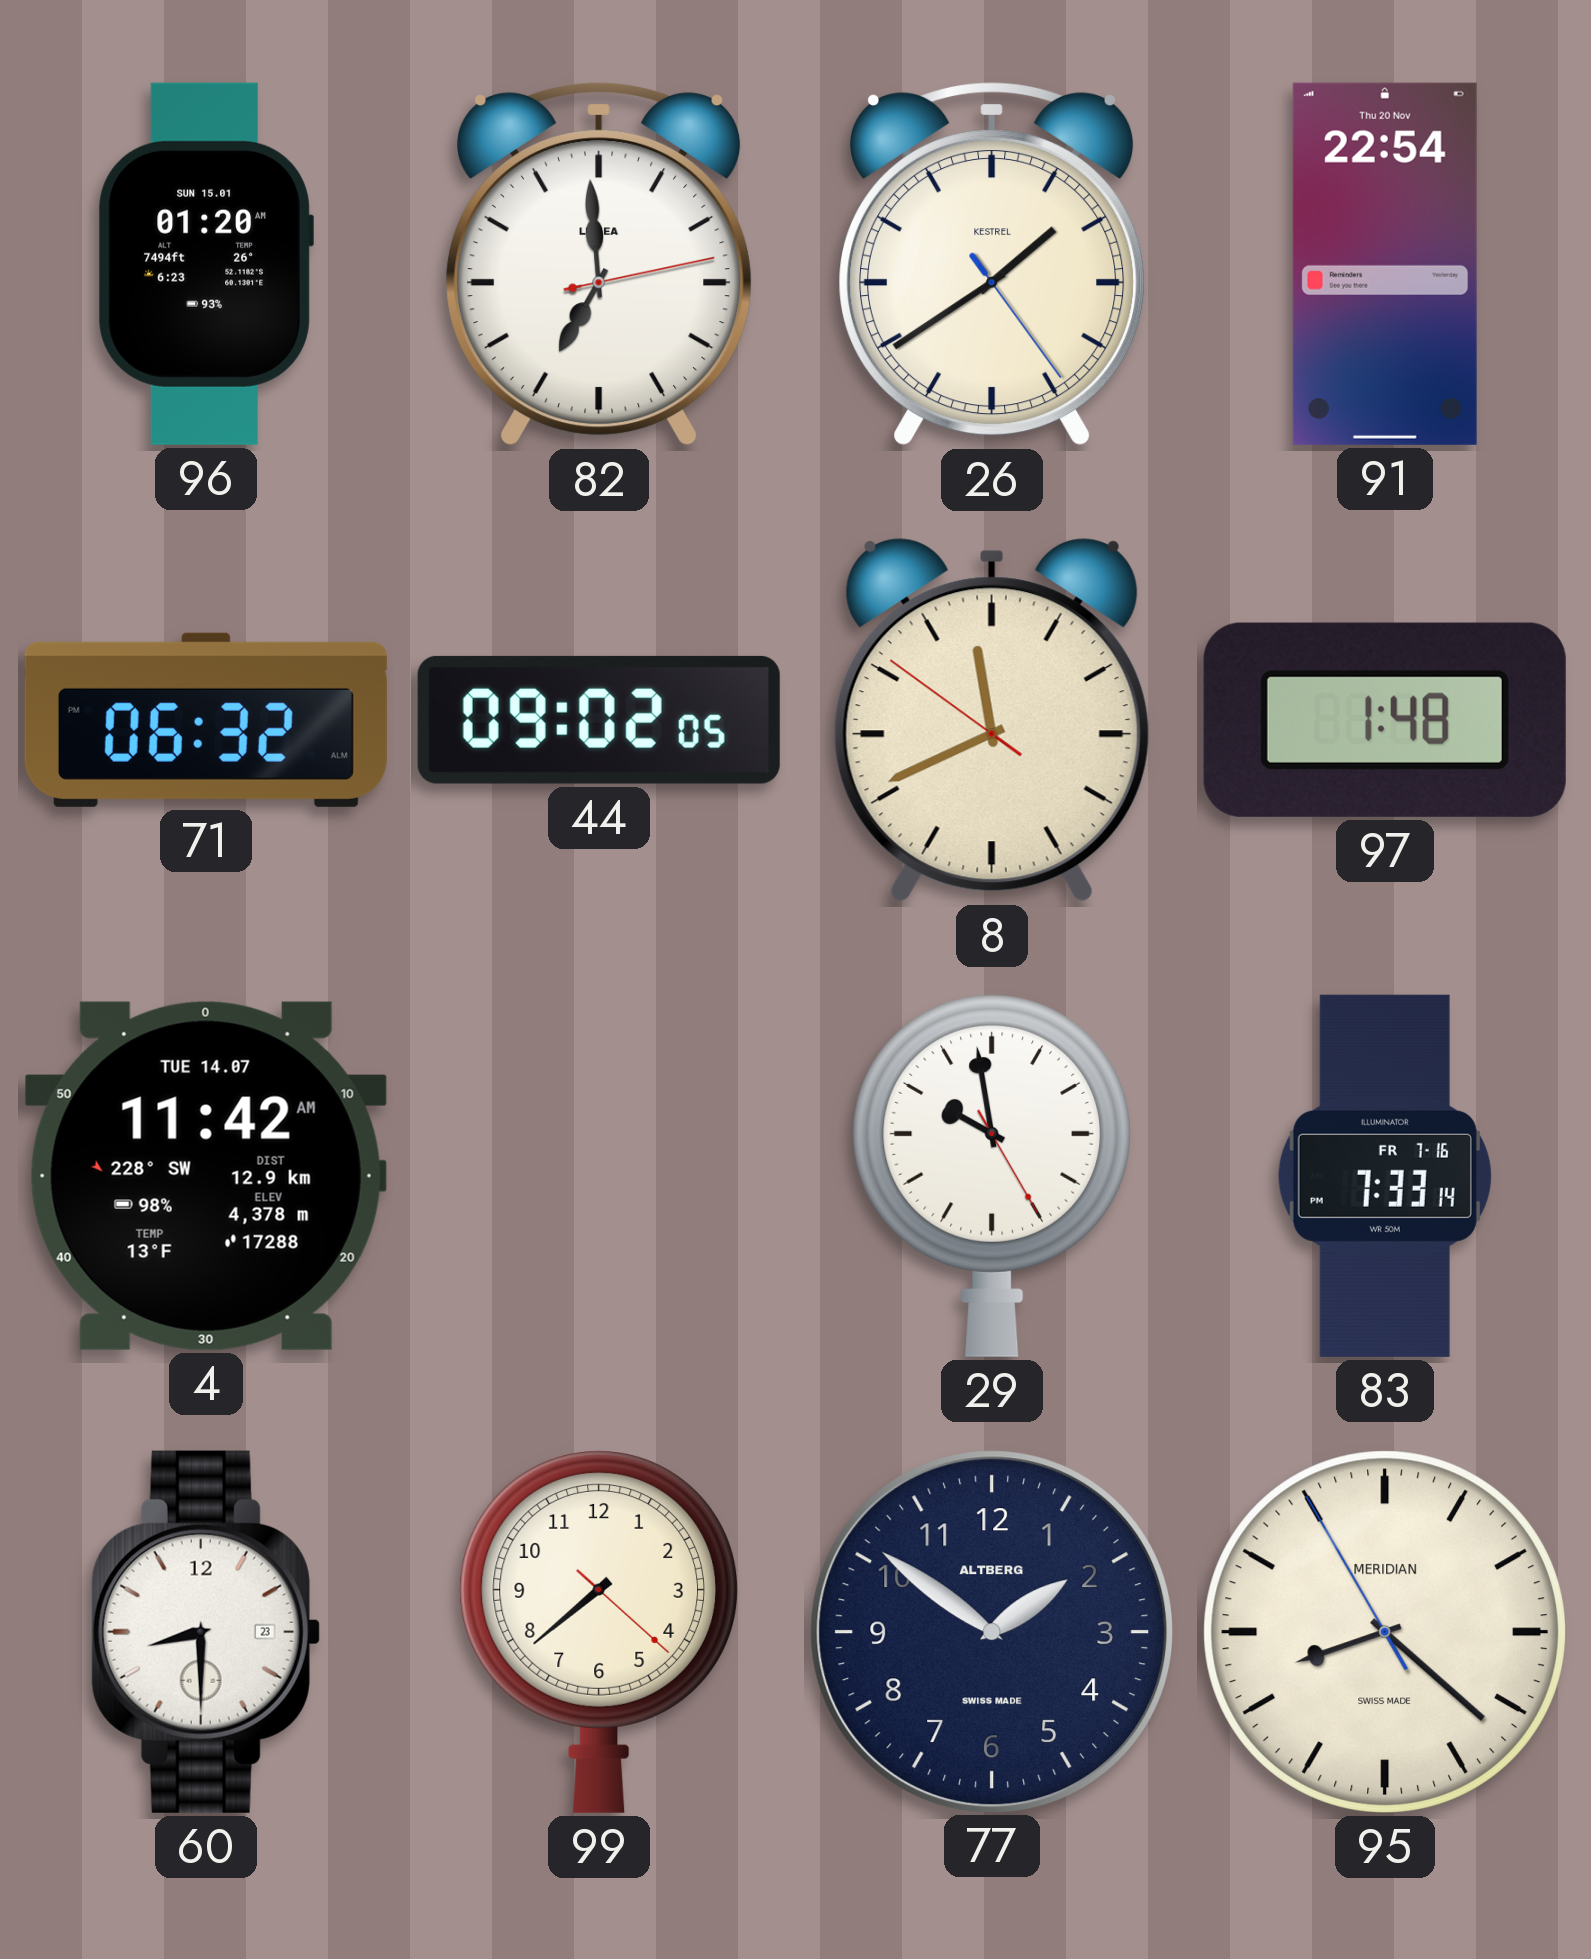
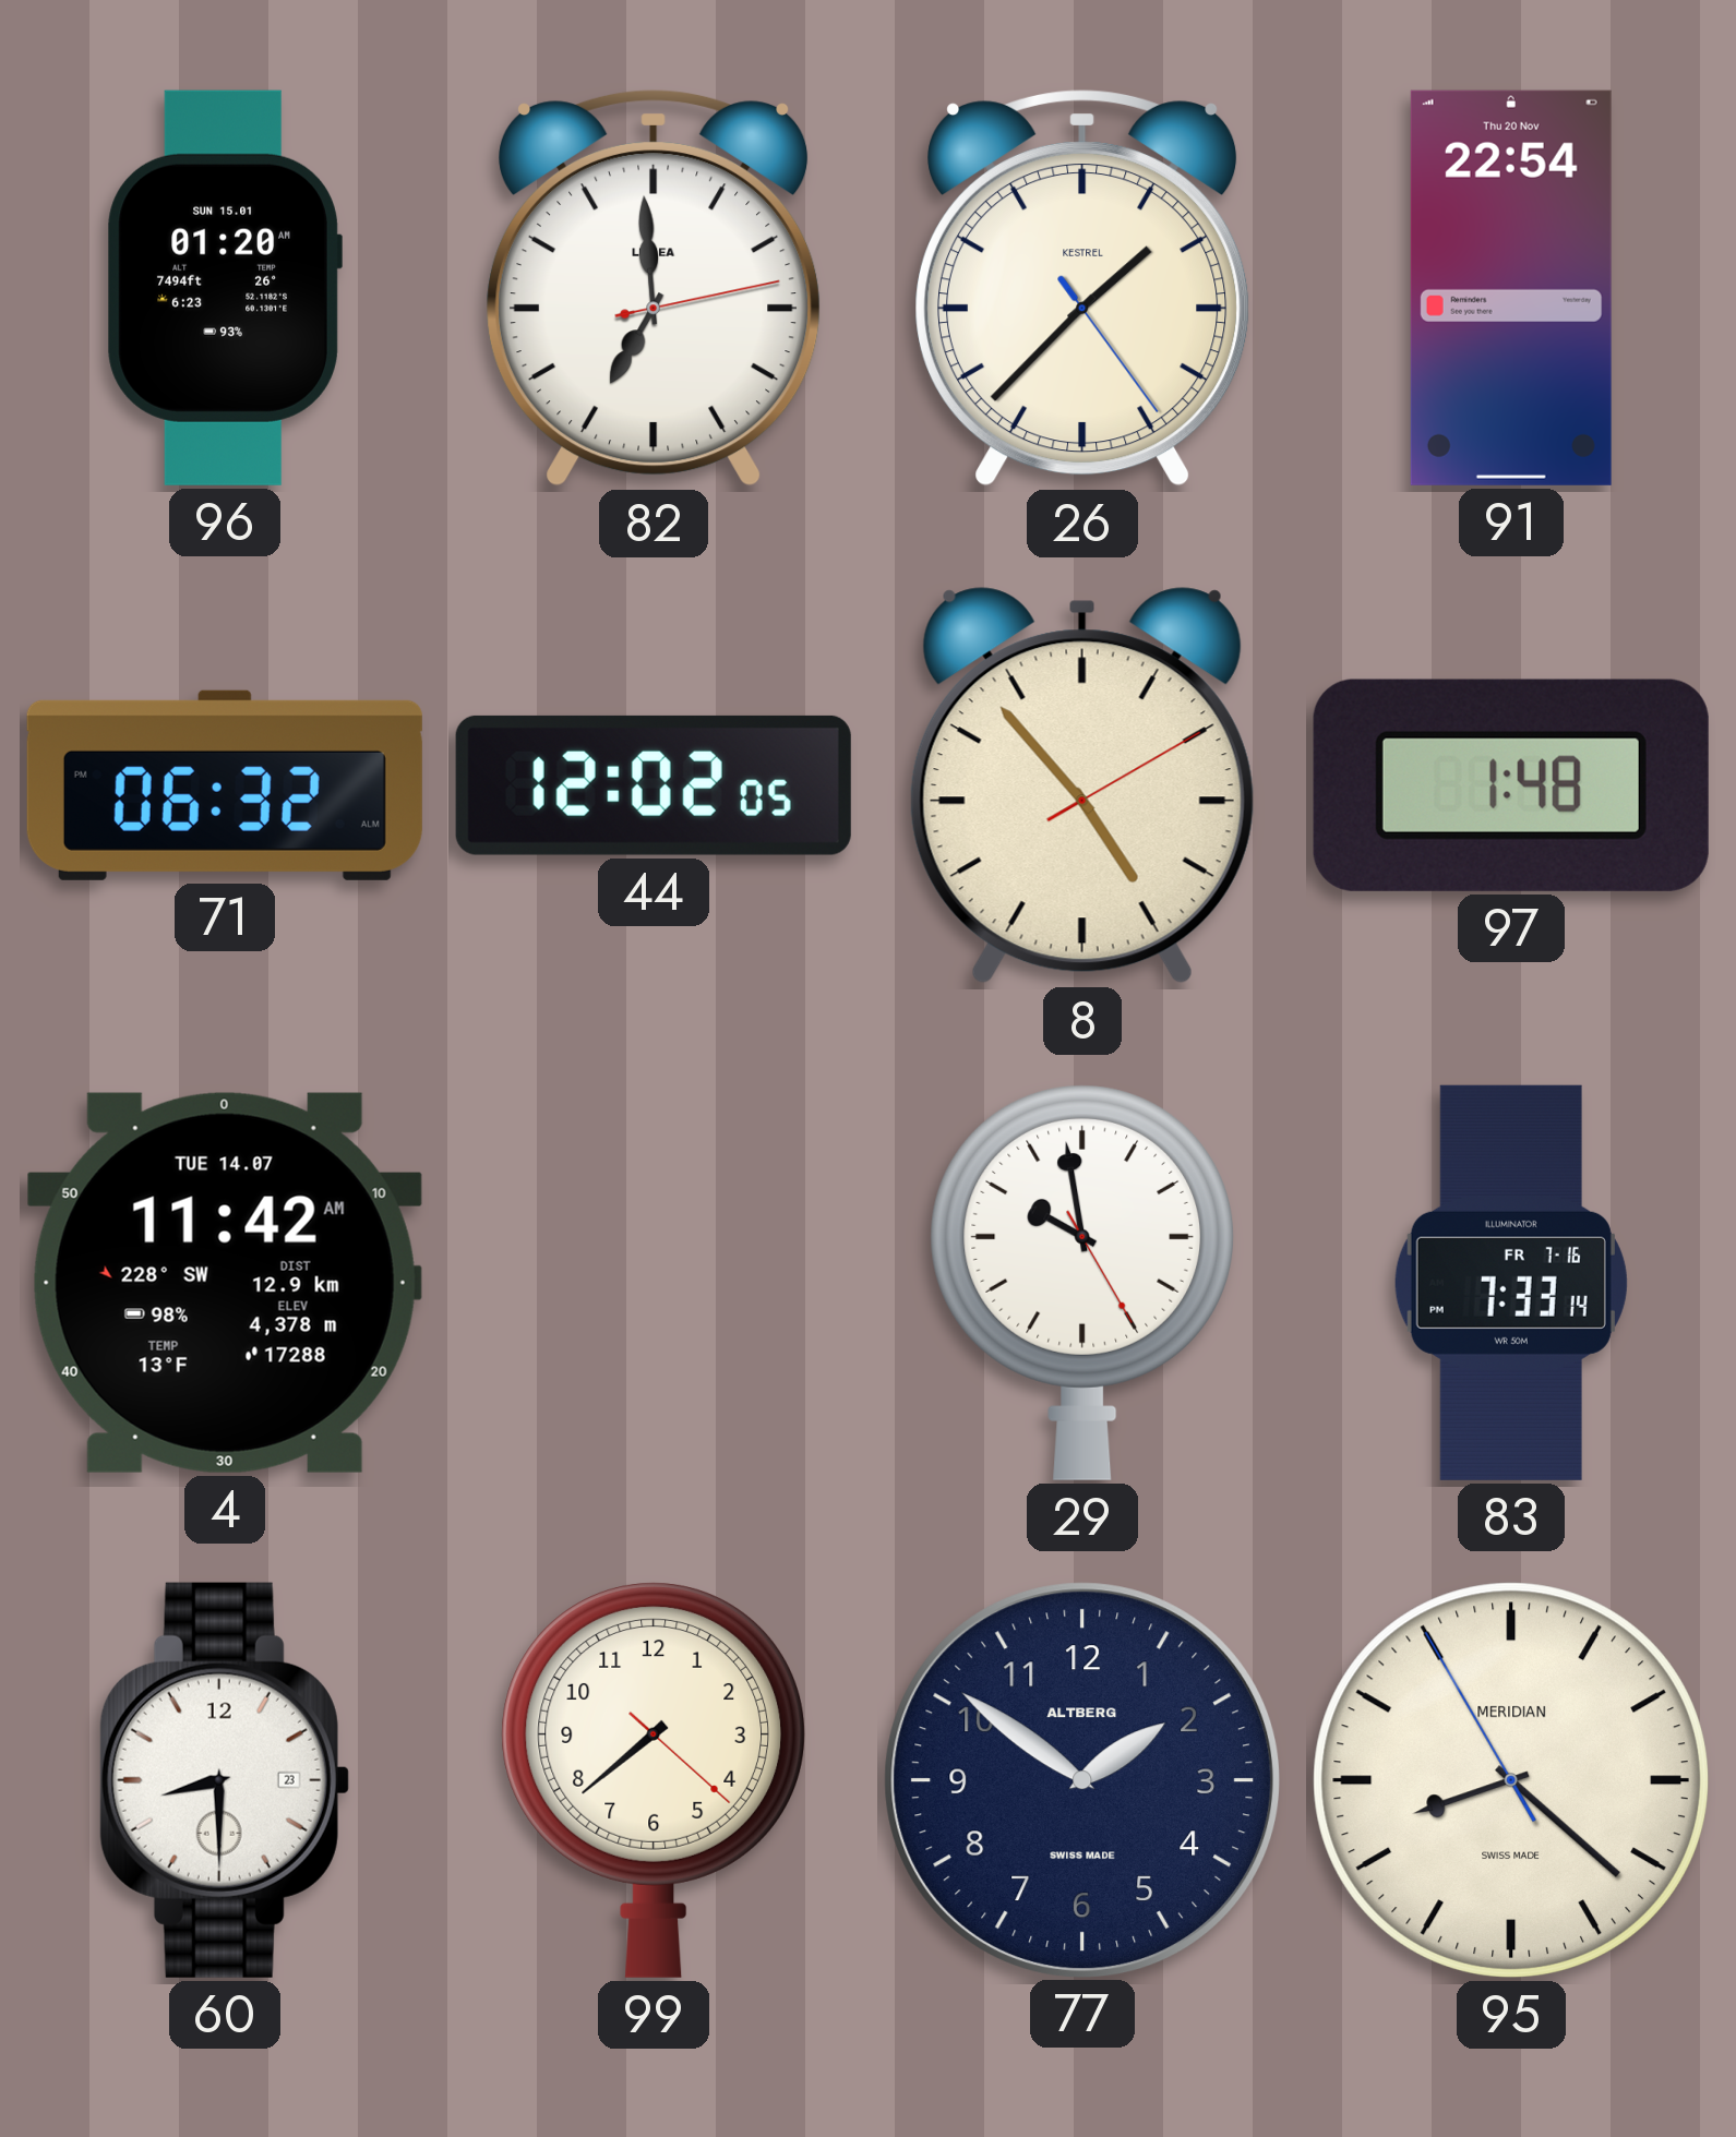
26: 1:39 -> 1:37
44: 09:02 -> 12:02
8: 11:40 -> 4:53
